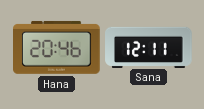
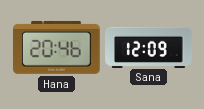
Sana: 12:11 -> 12:09
